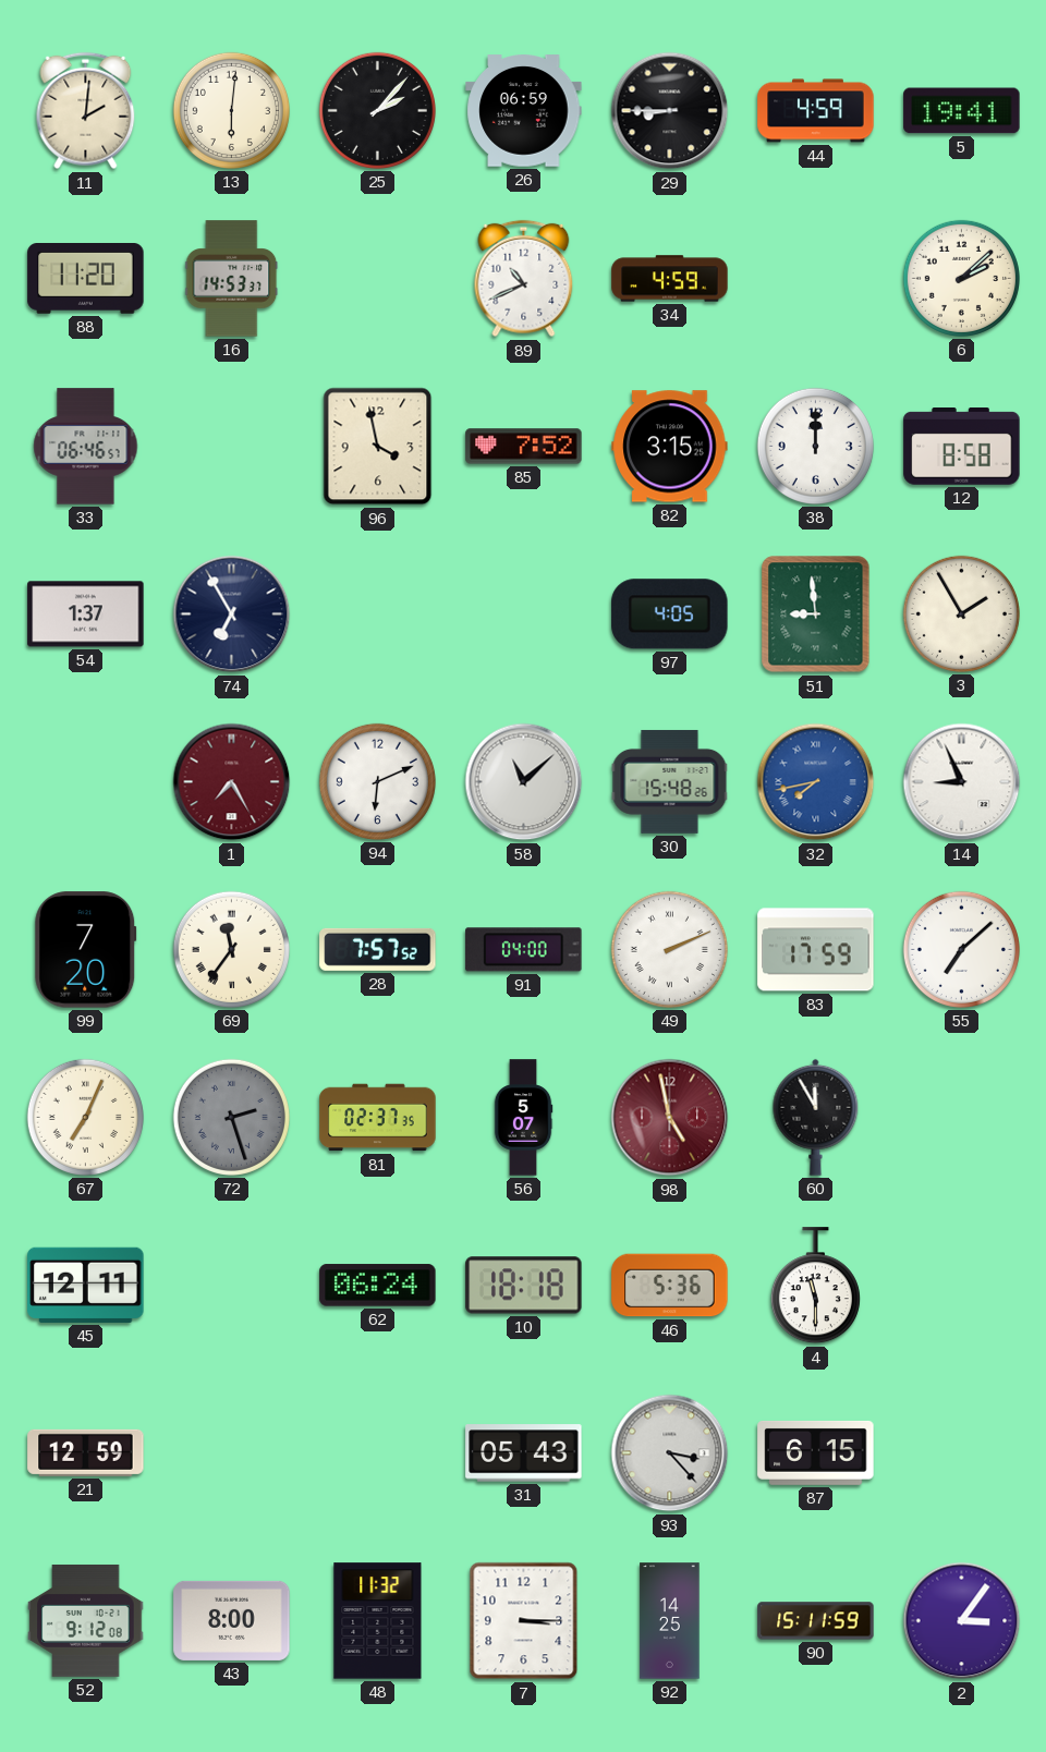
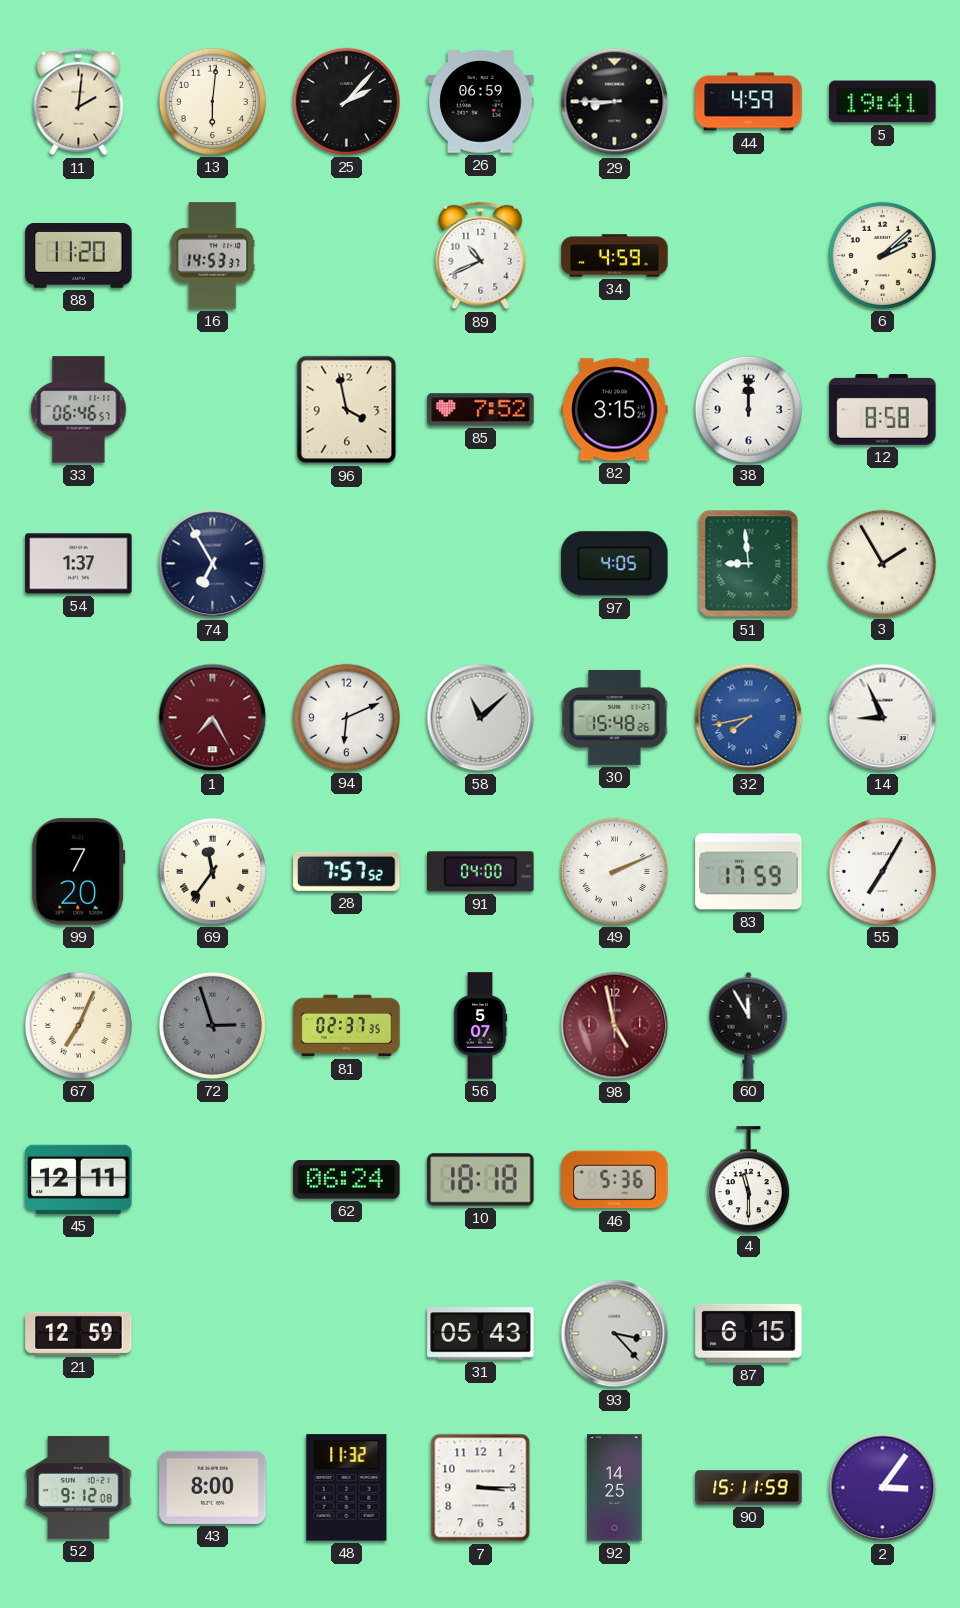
55: 7:08 -> 7:05
72: 2:27 -> 2:57
